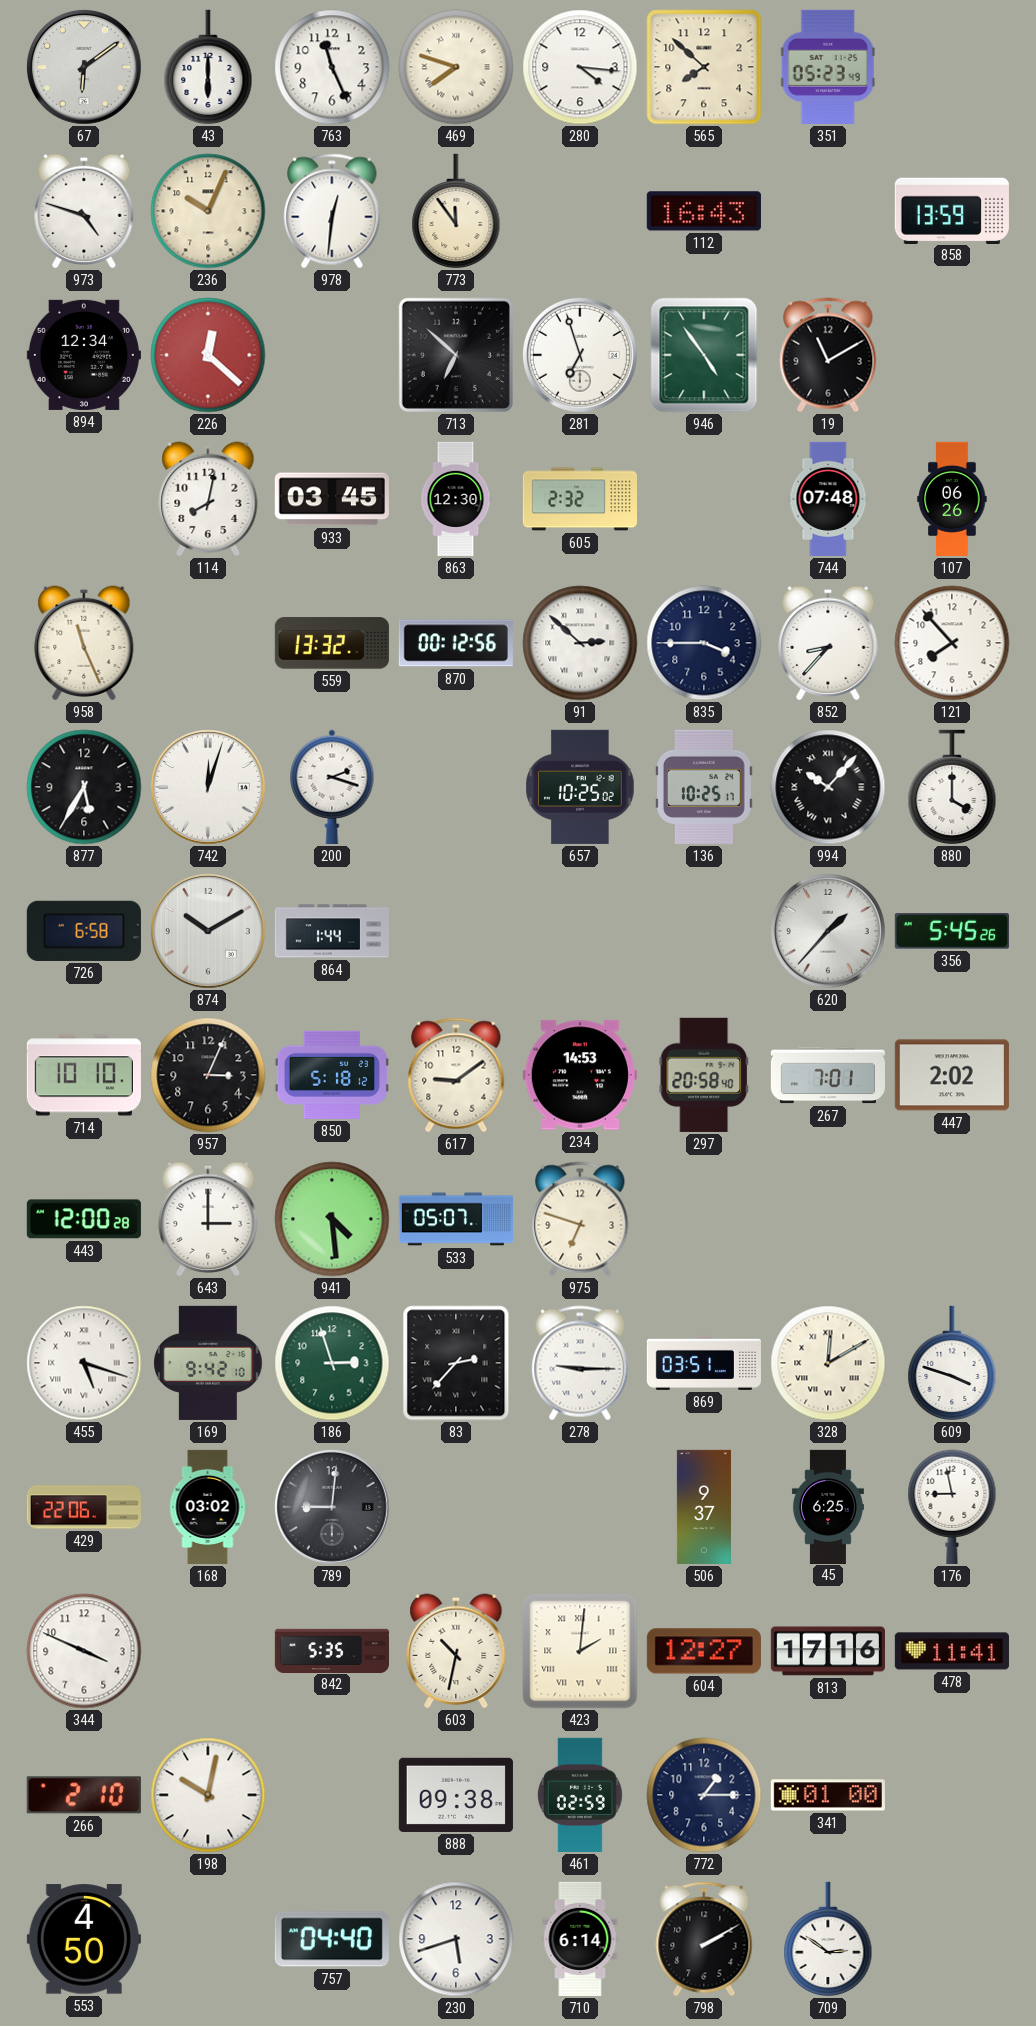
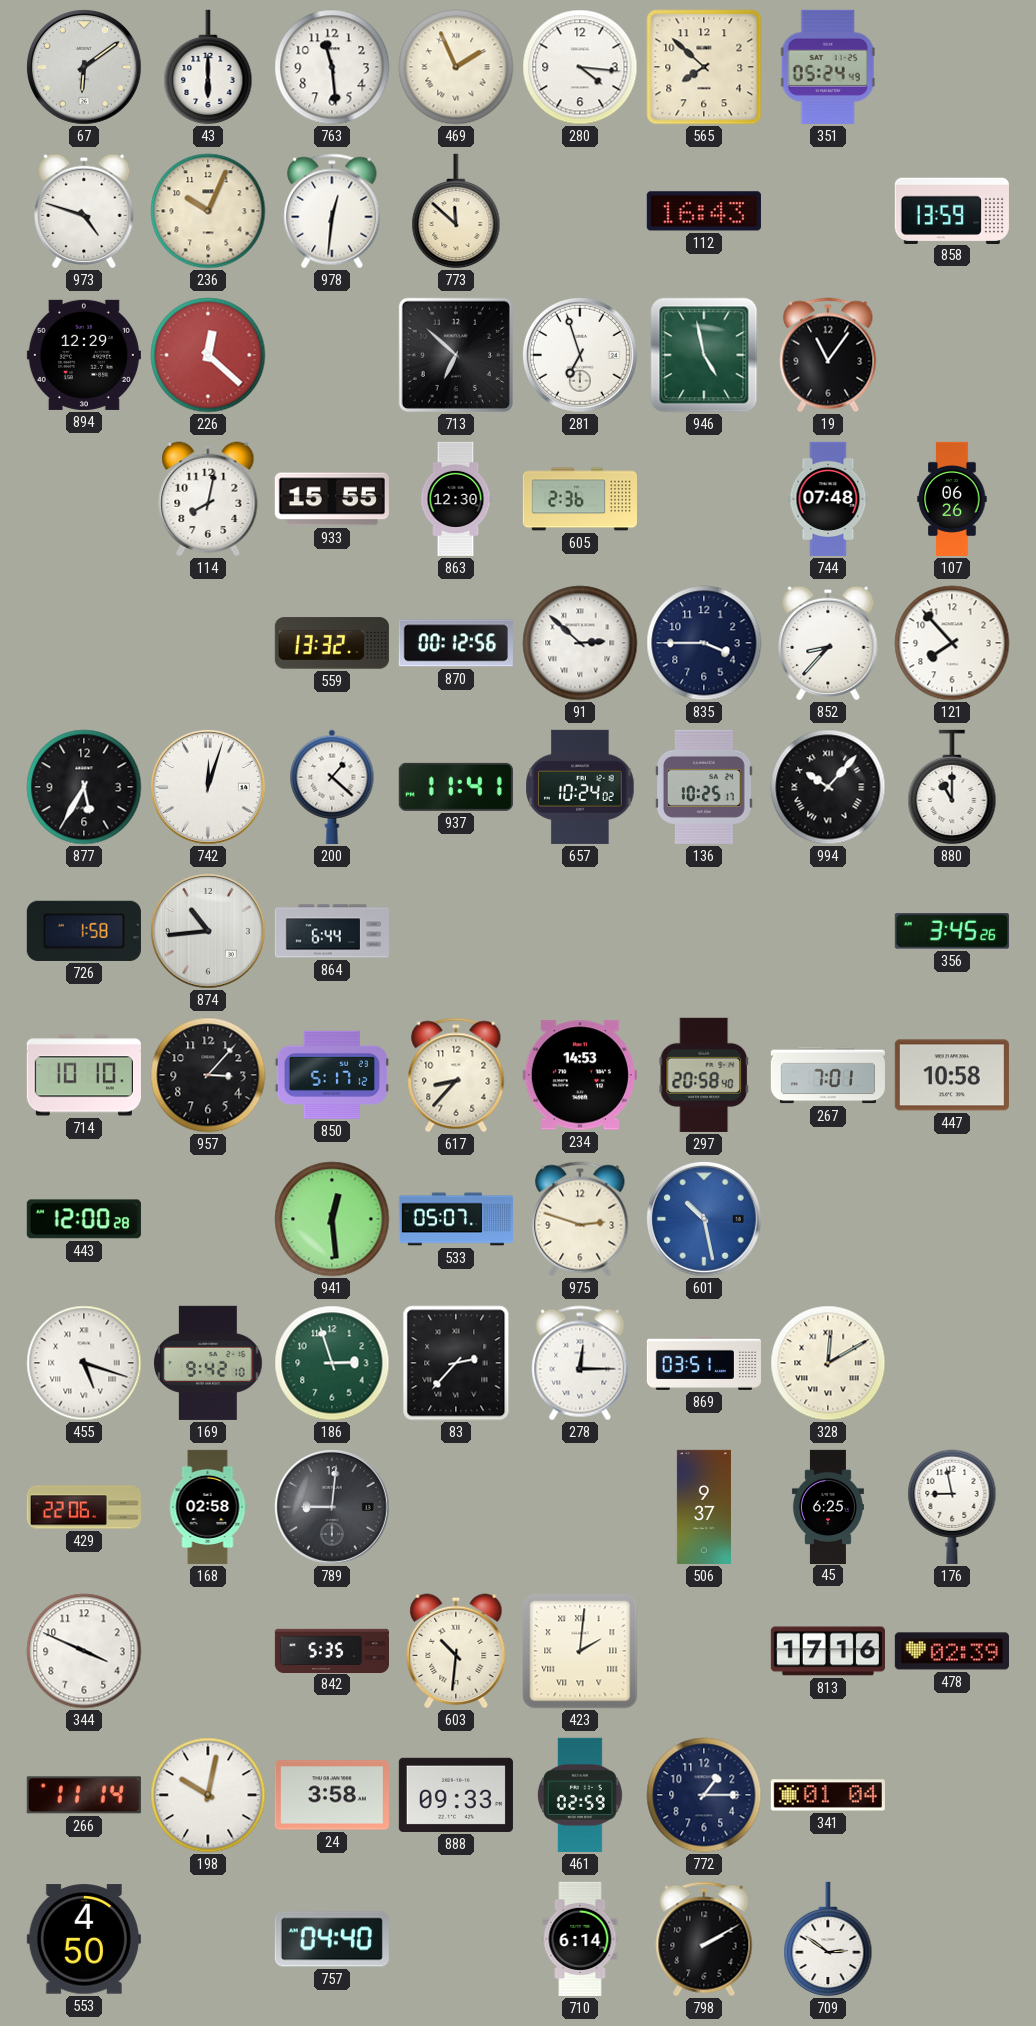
763: 11:26 -> 11:29
469: 7:48 -> 1:56
351: 05:23 -> 05:24
773: 11:54 -> 11:52
894: 12:34 -> 12:29
946: 4:54 -> 4:58
19: 11:10 -> 11:06
933: 03:45 -> 15:55
605: 2:32 -> 2:36
958: 11:26 -> none
200: 2:18 -> 1:22
937: none -> 11:41
657: 10:25 -> 10:24
880: 4:00 -> 11:00
726: 6:58 -> 1:58
874: 10:10 -> 10:44
864: 1:44 -> 6:44
620: 1:37 -> none
356: 5:45 -> 3:45
957: 3:04 -> 3:07
850: 5:18 -> 5:17
617: 9:09 -> 8:37
447: 2:02 -> 10:58
643: 3:00 -> none
941: 4:29 -> 12:29
975: 6:48 -> 2:48
601: none -> 10:28
278: 9:15 -> 12:15
609: 3:48 -> none
168: 03:02 -> 02:58
603: 10:32 -> 10:31
604: 12:27 -> none
478: 11:41 -> 02:39
266: 2:10 -> 11:14
24: none -> 3:58
888: 09:38 -> 09:33
341: 01:00 -> 01:04
230: 5:42 -> none
